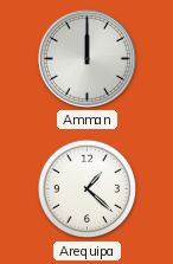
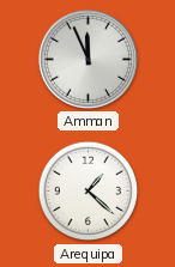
Amman: 12:00 -> 11:56
